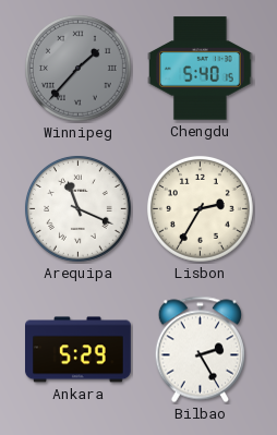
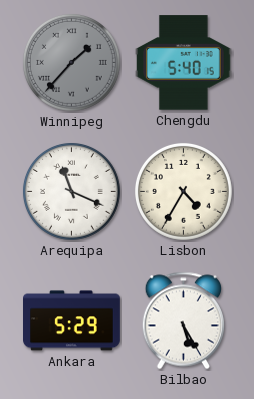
Lisbon: 2:35 -> 4:35
Bilbao: 2:25 -> 5:25
